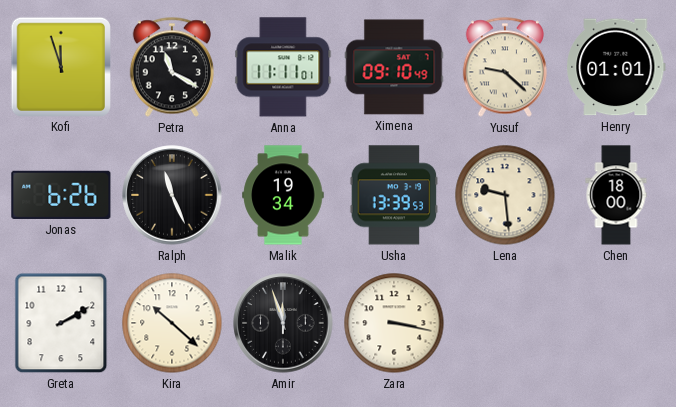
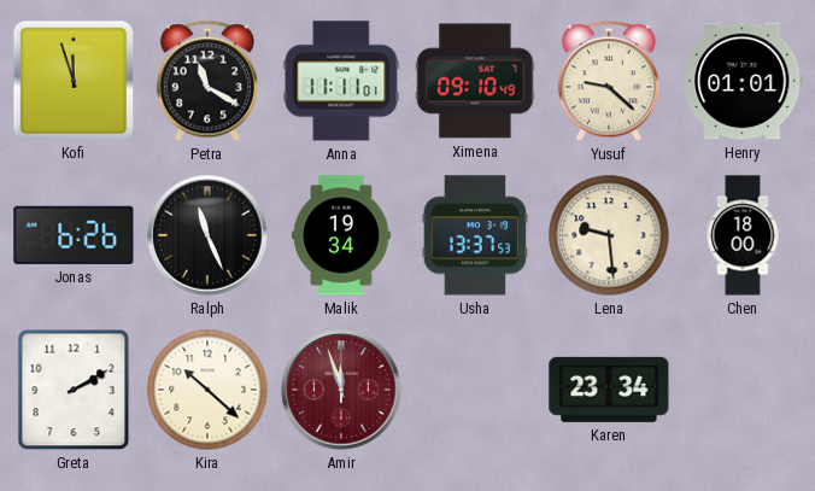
Usha: 13:39 -> 13:37
Amir dial: black -> burgundy
Zara: 3:17 -> none
Karen: none -> 23:34
